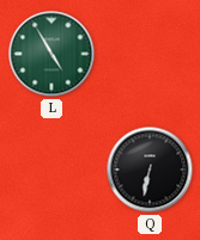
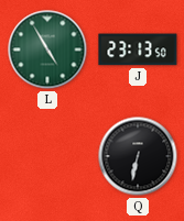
J: none -> 23:13
